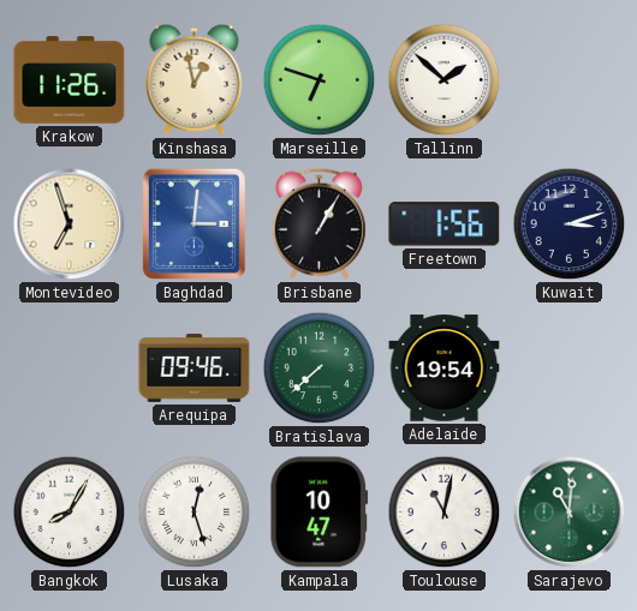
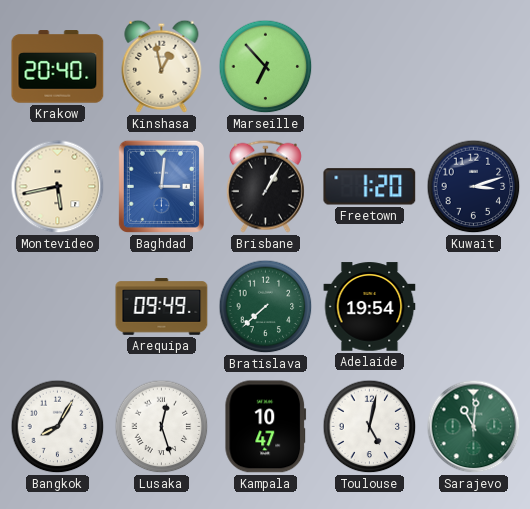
Krakow: 11:26 -> 20:40
Marseille: 6:48 -> 6:53
Tallinn: 1:52 -> none
Montevideo: 6:57 -> 5:43
Freetown: 1:56 -> 1:20
Arequipa: 09:46 -> 09:49
Toulouse: 11:02 -> 5:02
